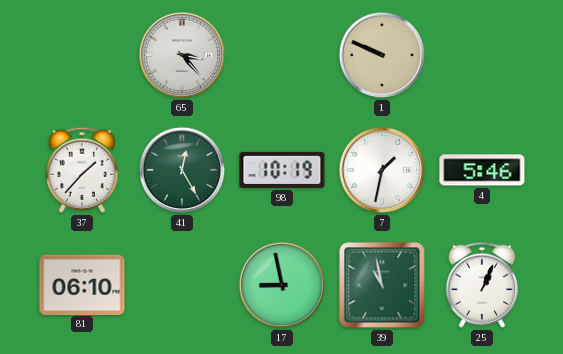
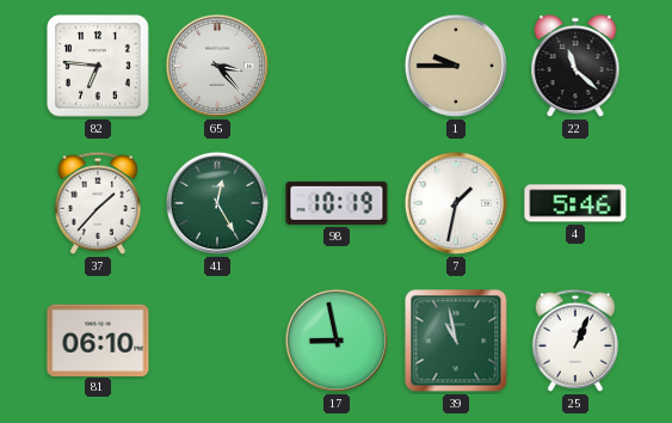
82: none -> 6:46
1: 9:49 -> 9:45
22: none -> 11:22
